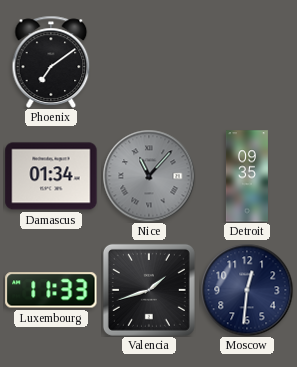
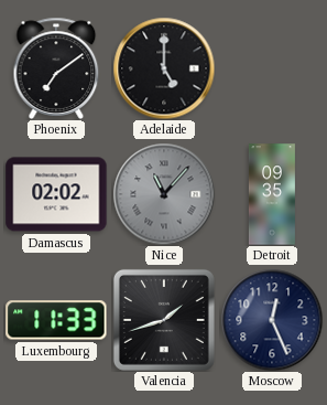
Adelaide: none -> 5:00
Damascus: 01:34 -> 02:02
Moscow: 12:31 -> 12:26
